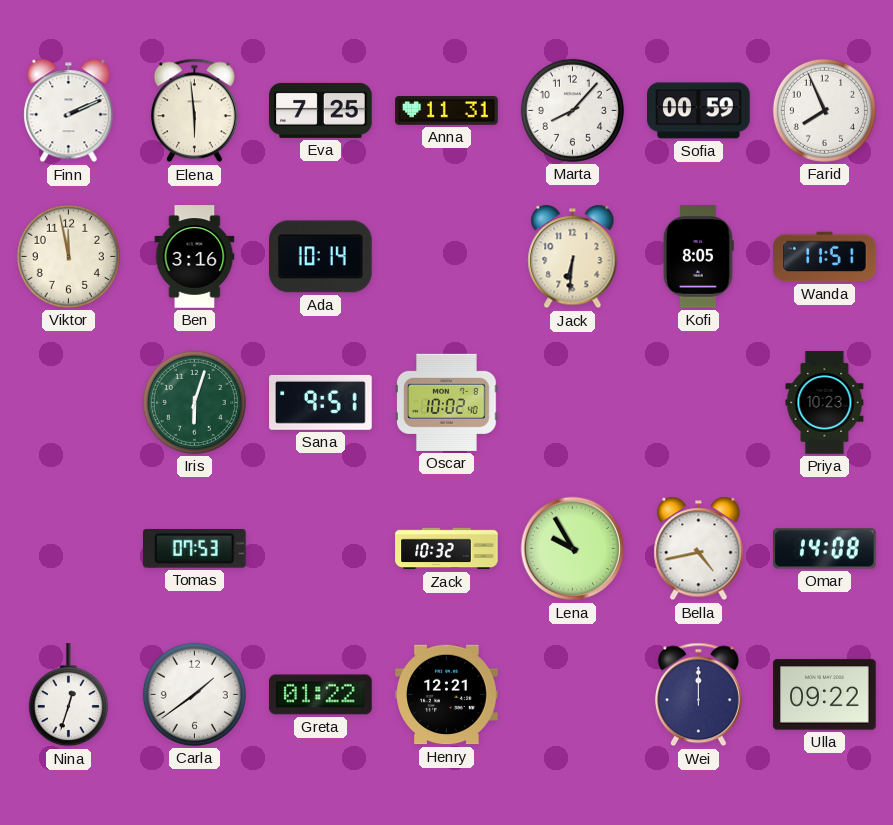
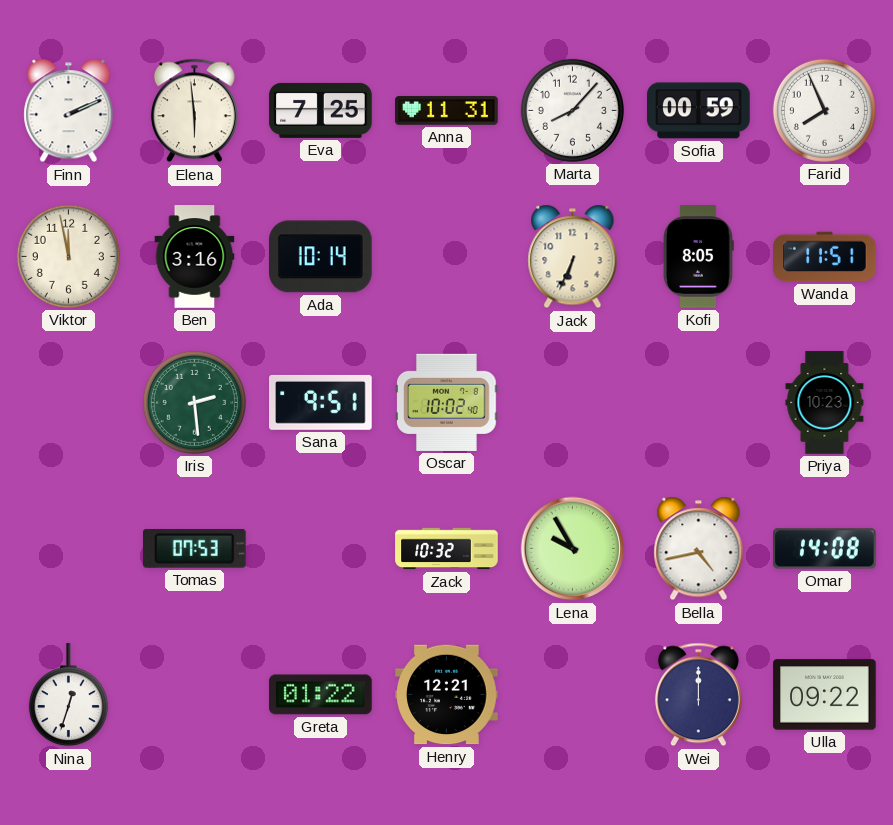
Jack: 6:31 -> 6:34
Iris: 6:03 -> 2:29
Carla: 1:39 -> none
